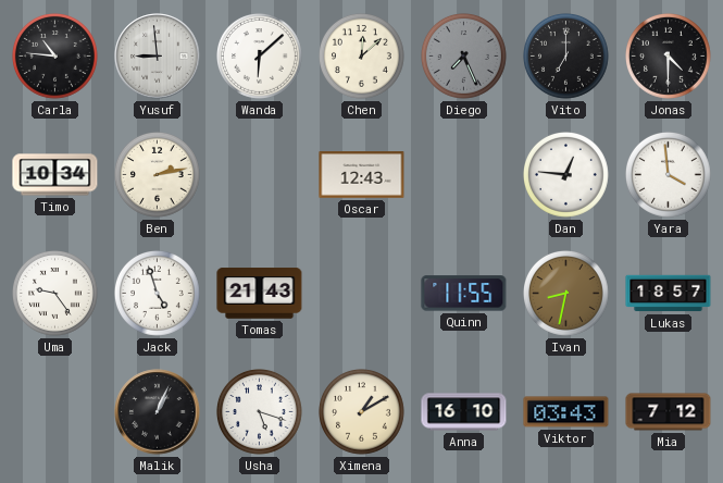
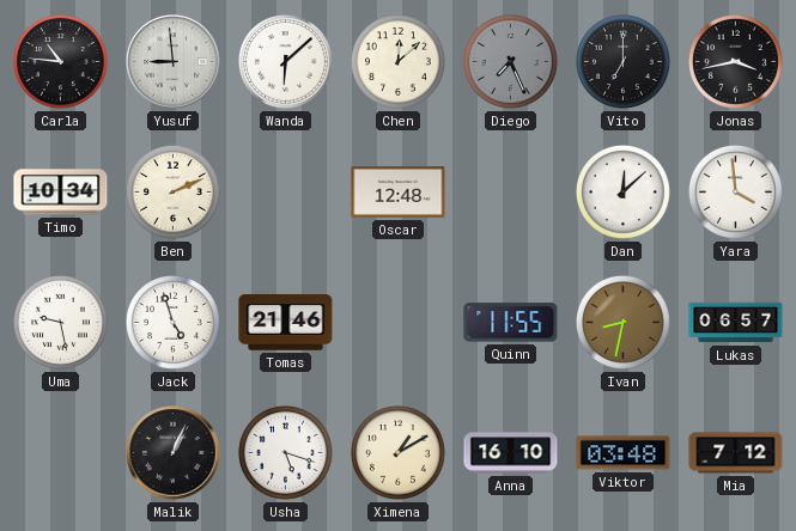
Jonas: 4:30 -> 3:43
Ben: 2:13 -> 2:11
Oscar: 12:43 -> 12:48
Dan: 12:46 -> 12:08
Uma: 9:24 -> 9:28
Tomas: 21:43 -> 21:46
Lukas: 18:57 -> 06:57
Viktor: 03:43 -> 03:48
